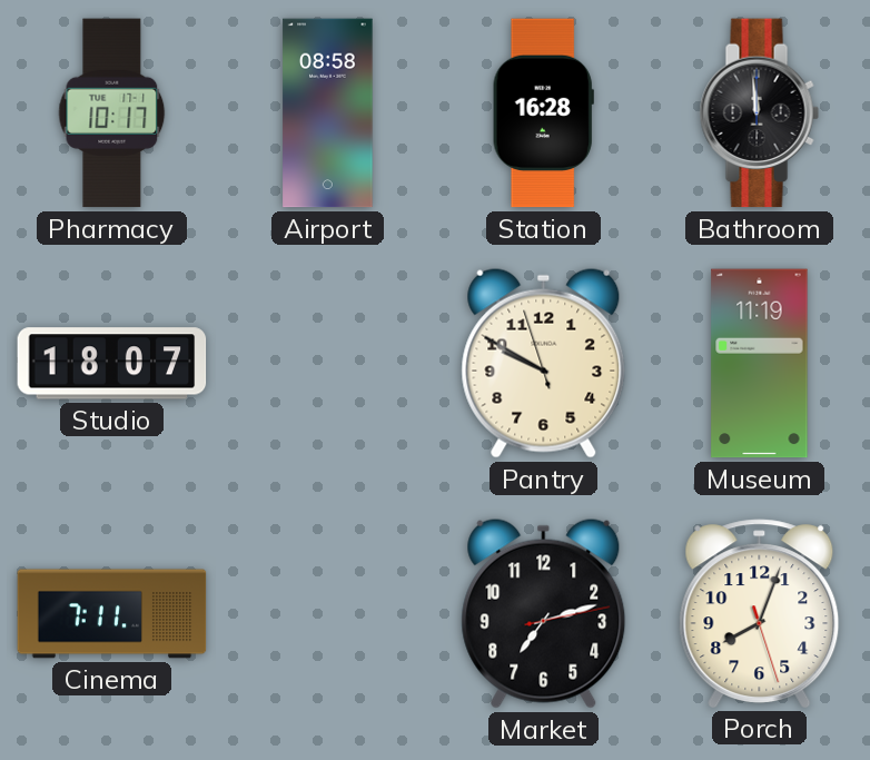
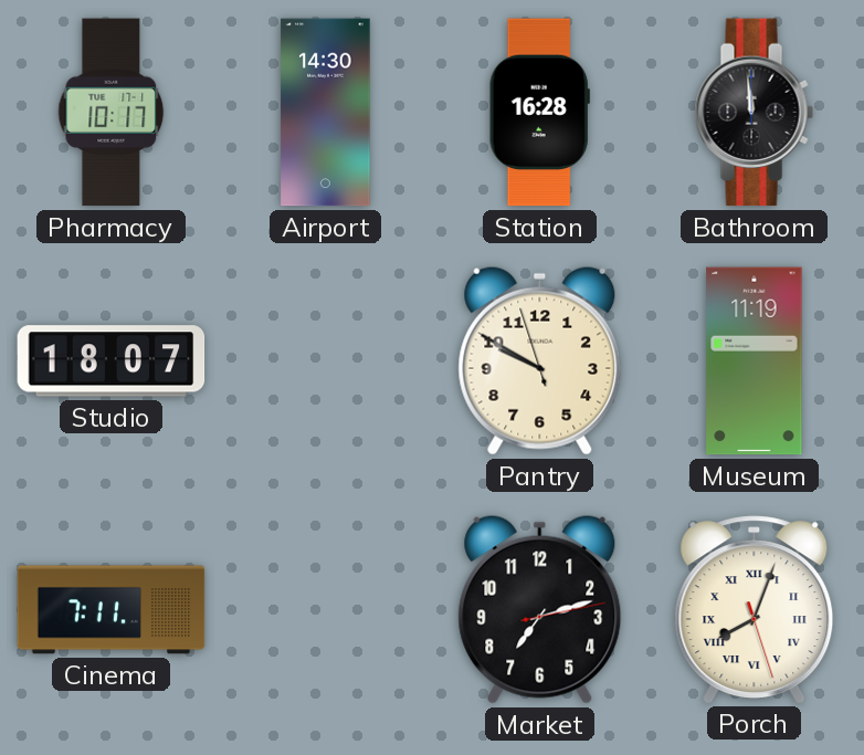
Airport: 08:58 -> 14:30
Porch numerals: Arabic -> Roman
